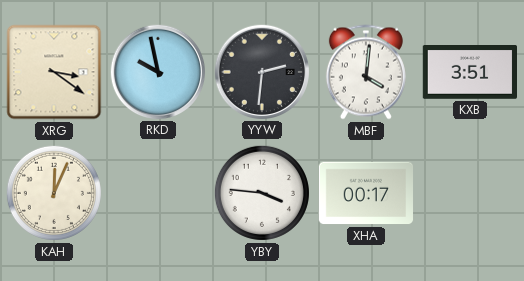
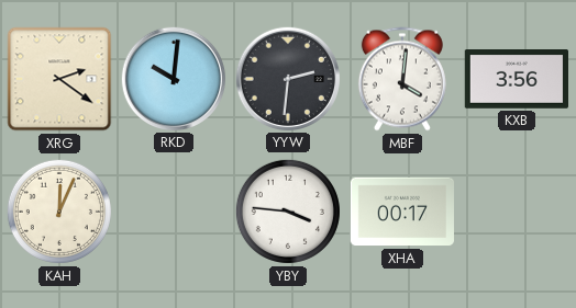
XRG: 3:21 -> 2:21
RKD: 9:58 -> 10:01
KXB: 3:51 -> 3:56
